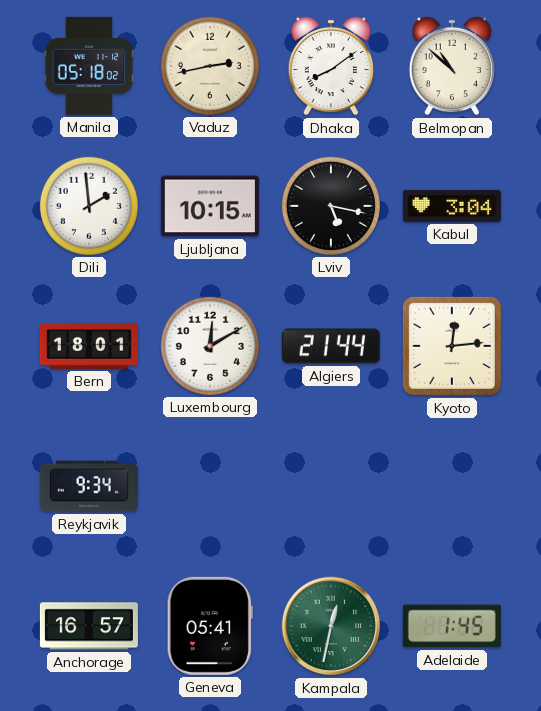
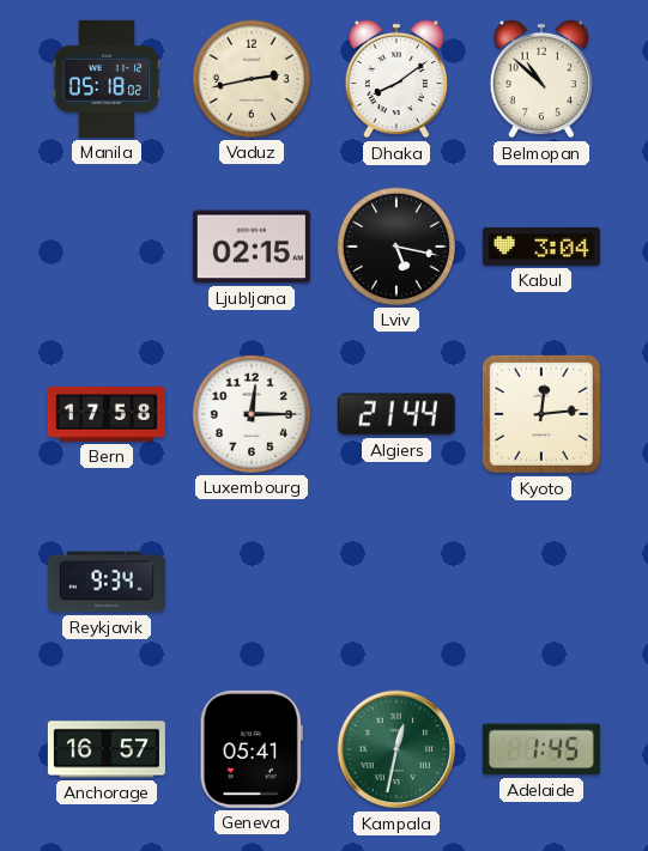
Dili: 1:59 -> none
Ljubljana: 10:15 -> 02:15
Bern: 18:01 -> 17:58
Luxembourg: 12:10 -> 12:15
